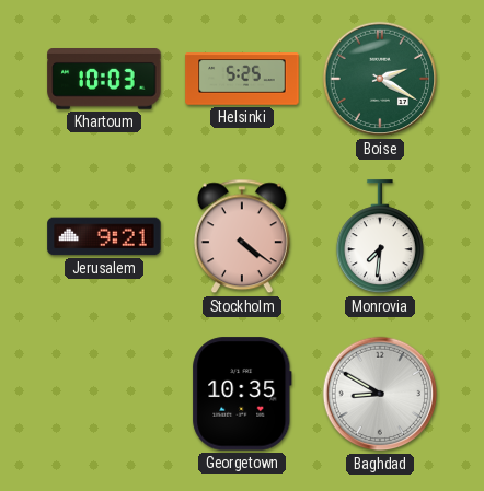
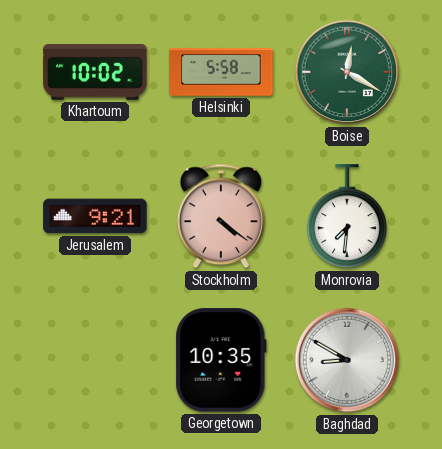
Khartoum: 10:03 -> 10:02
Helsinki: 5:25 -> 5:58
Boise: 2:20 -> 12:20
